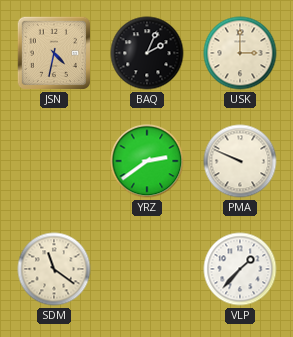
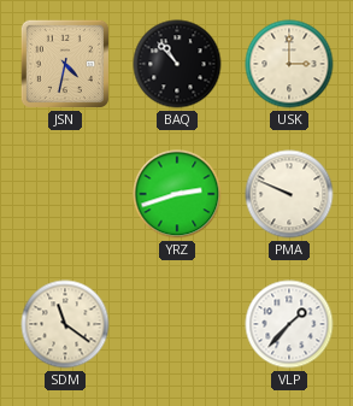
BAQ: 2:04 -> 10:53
YRZ: 2:39 -> 2:42
